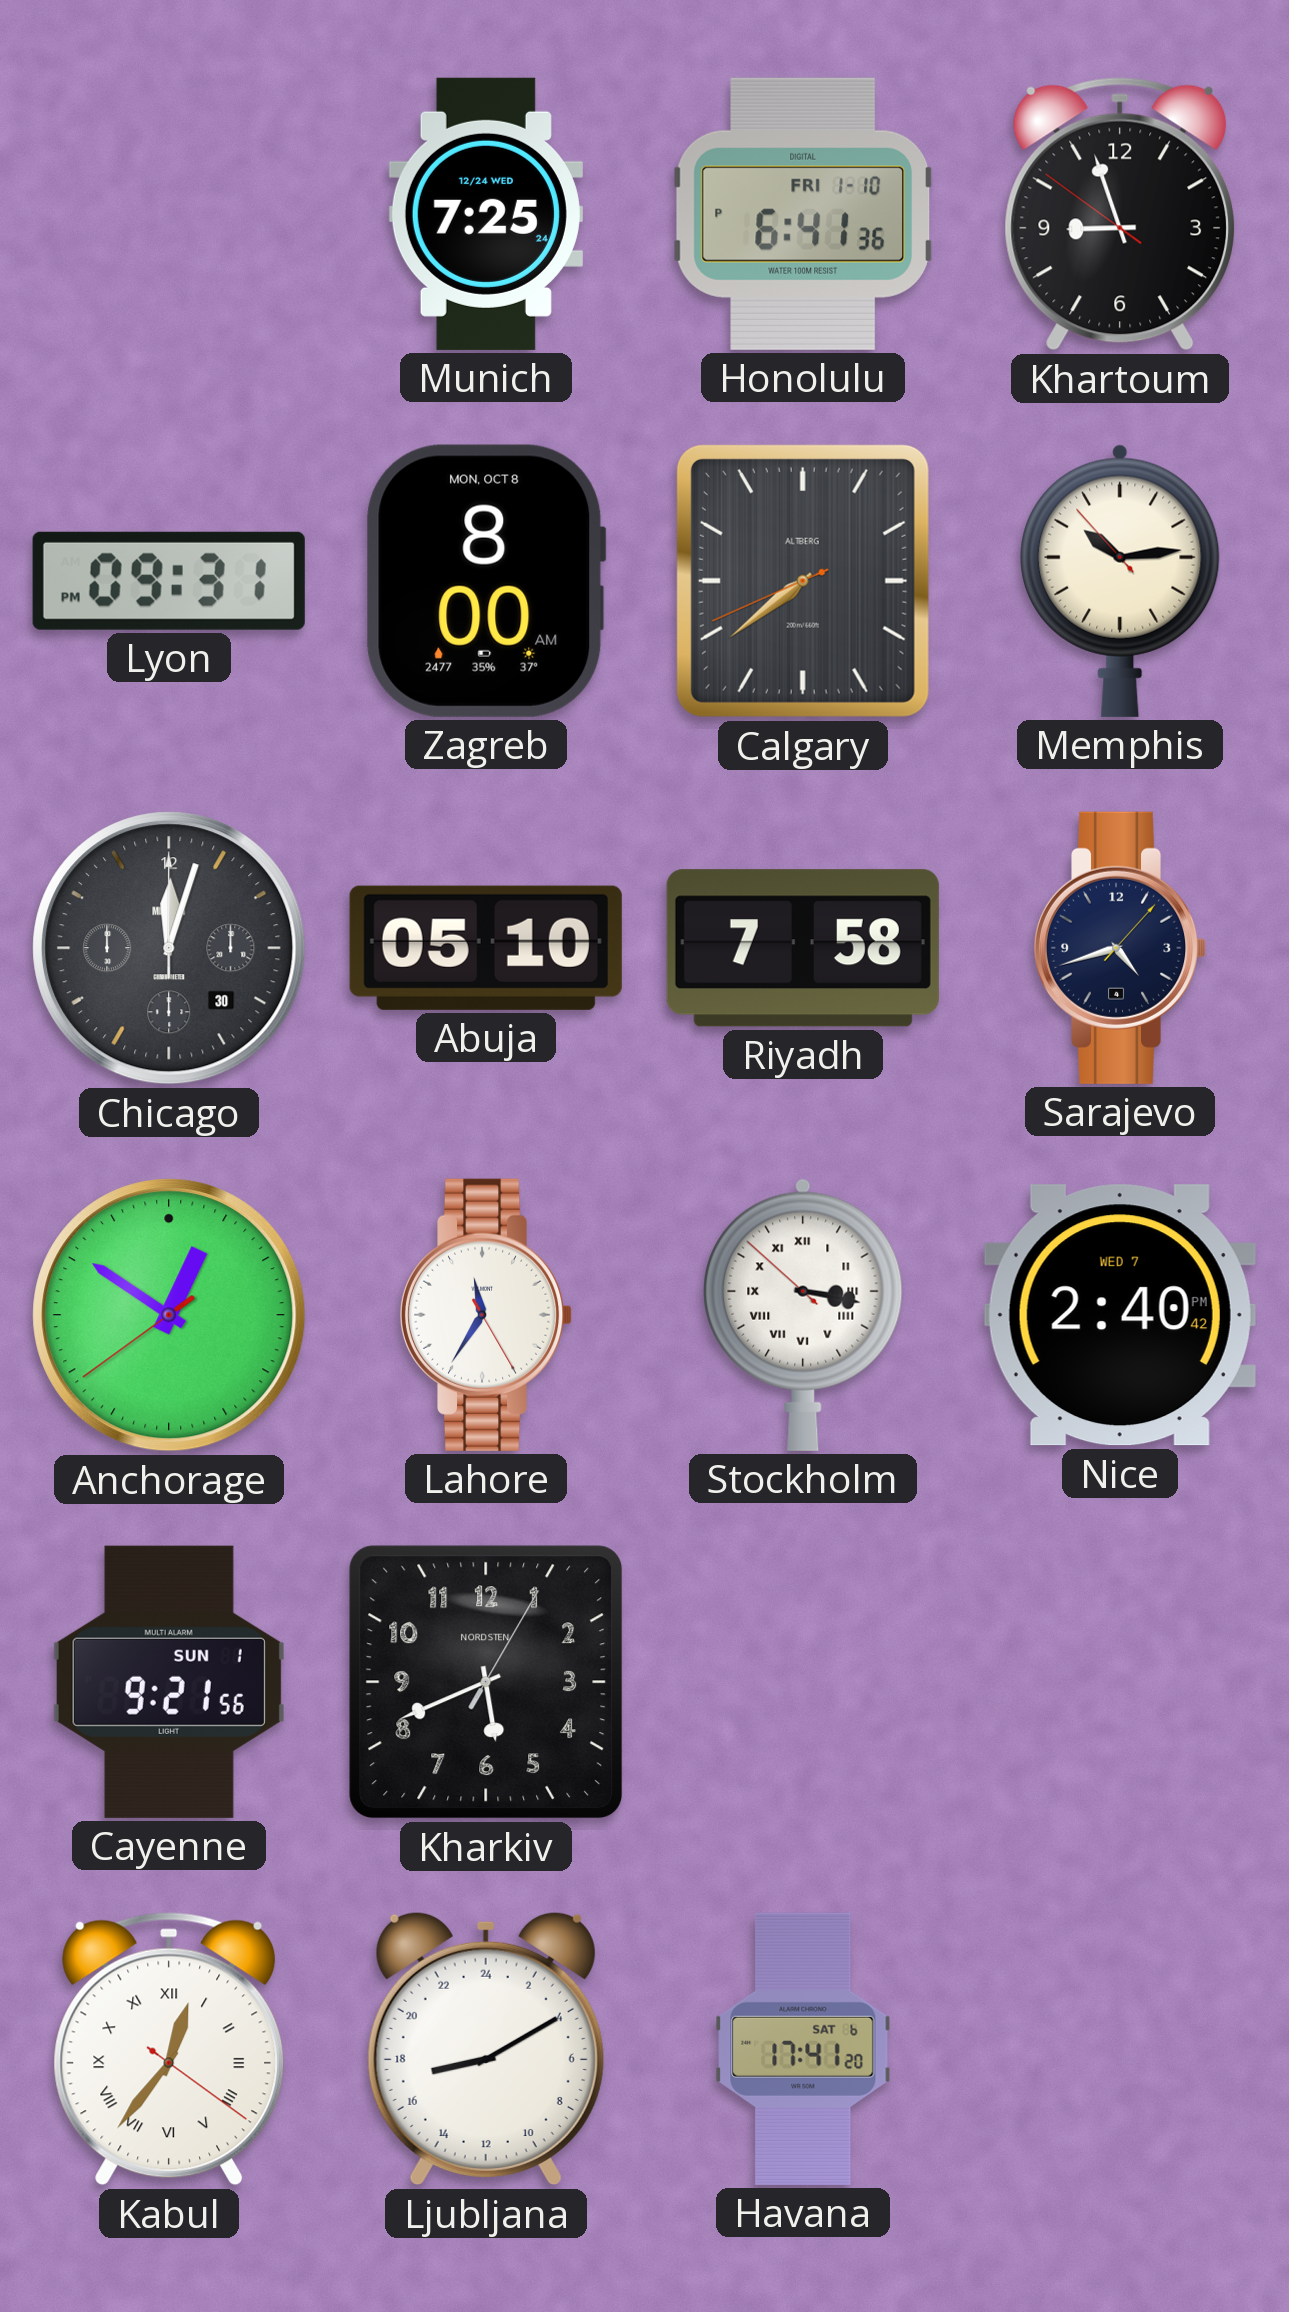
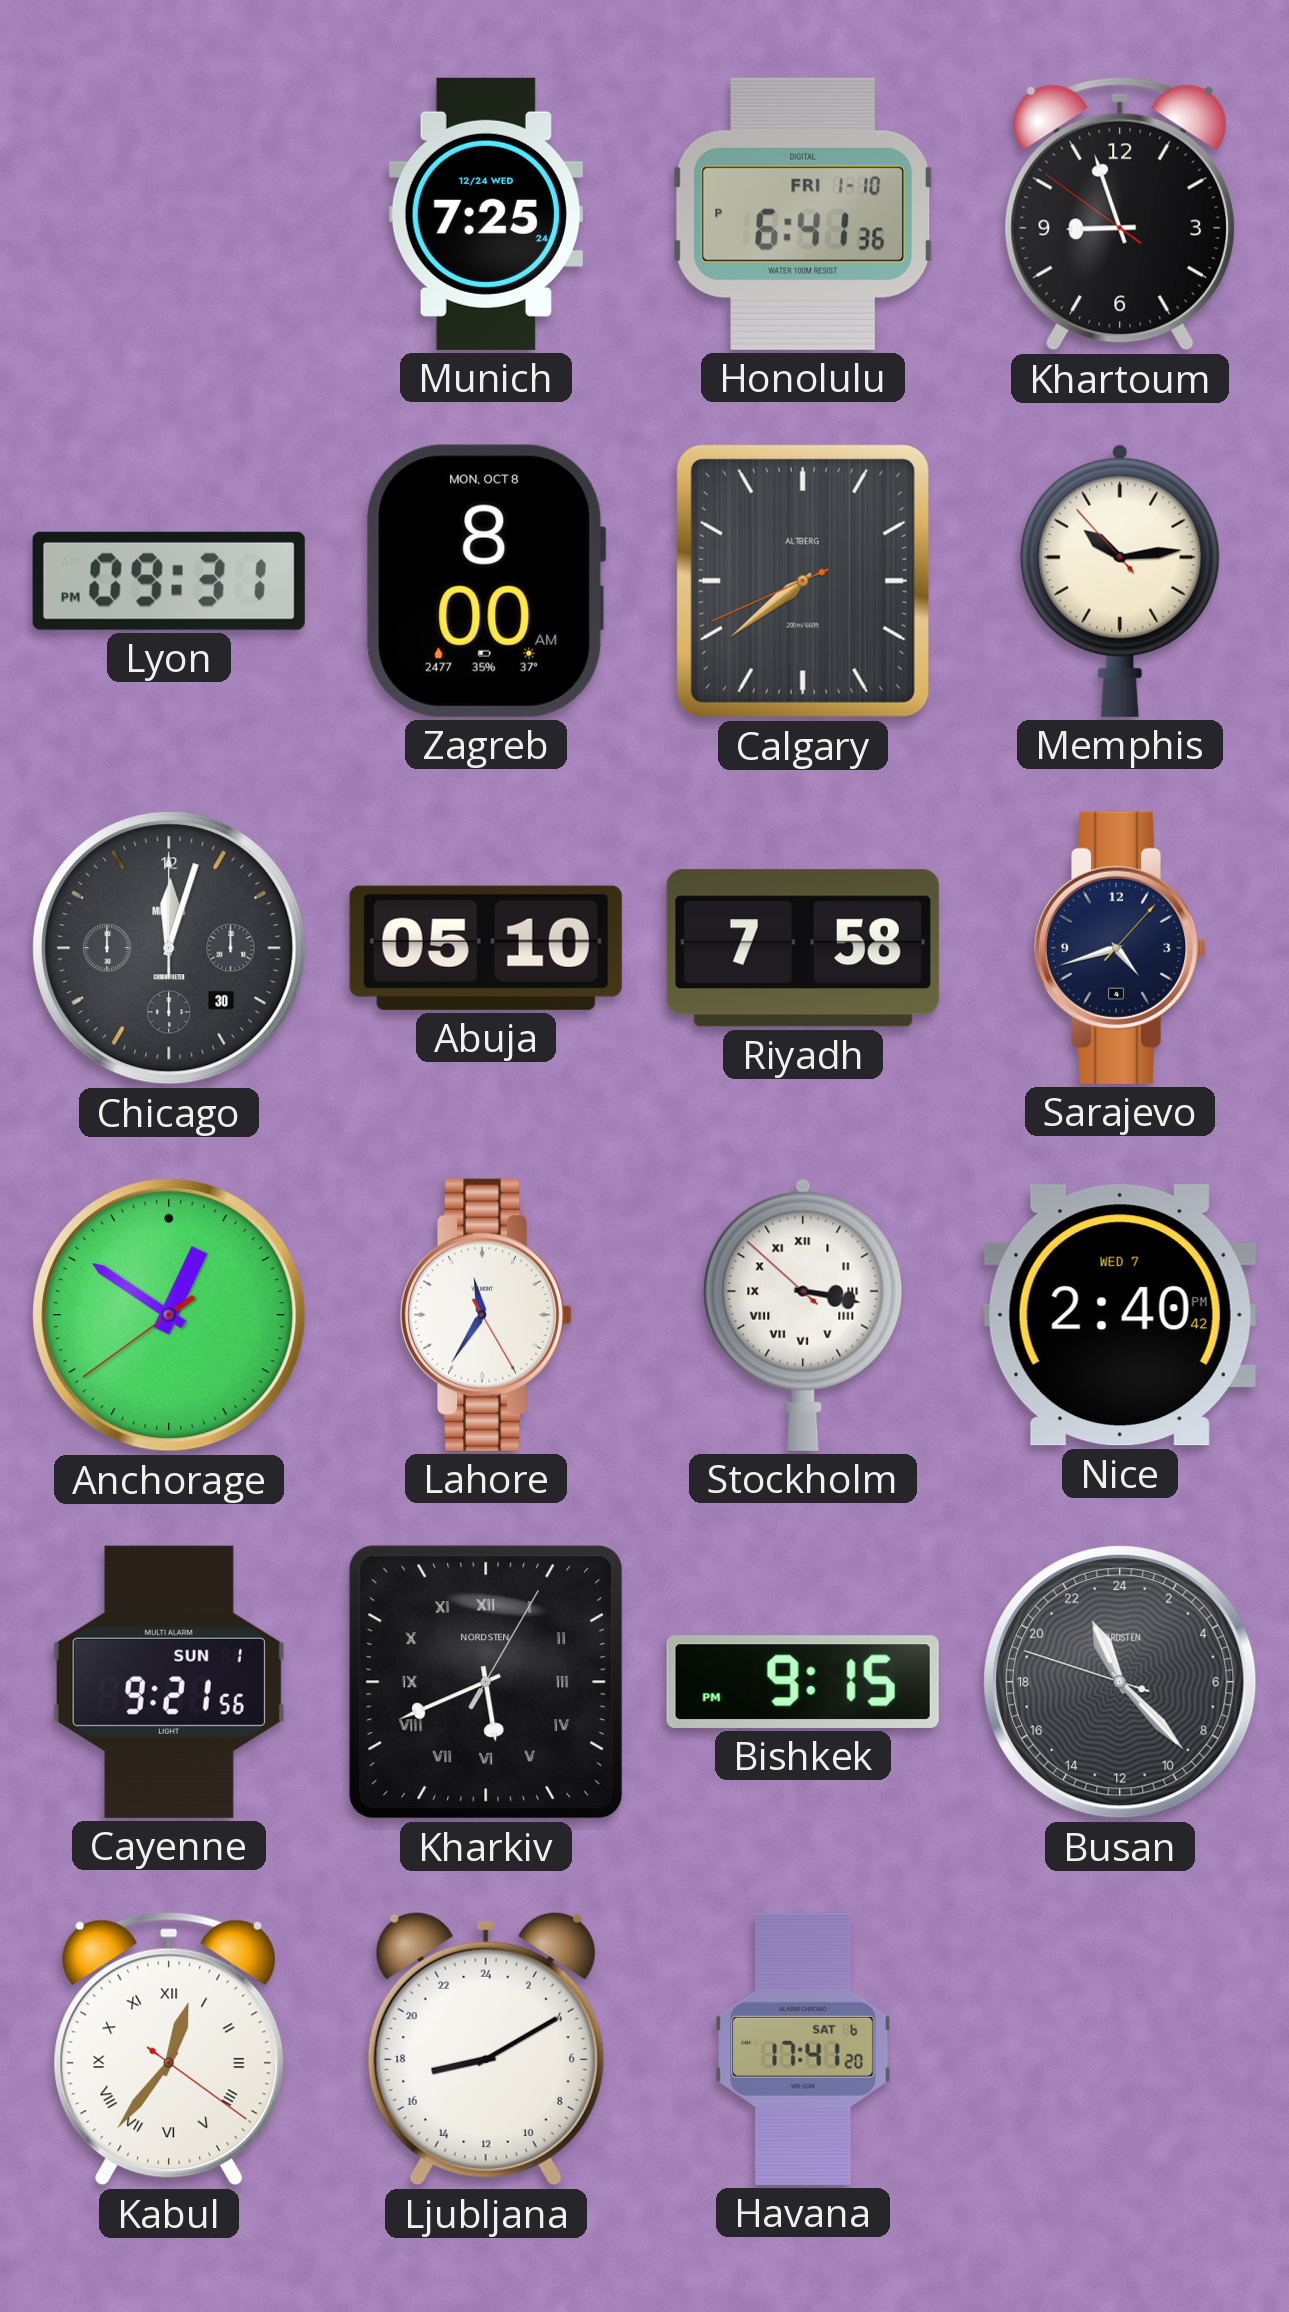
Kharkiv numerals: Arabic -> Roman
Bishkek: none -> 9:15
Busan: none -> 22:22
